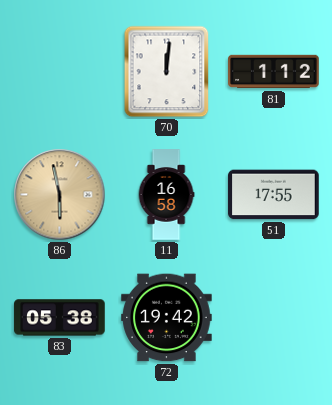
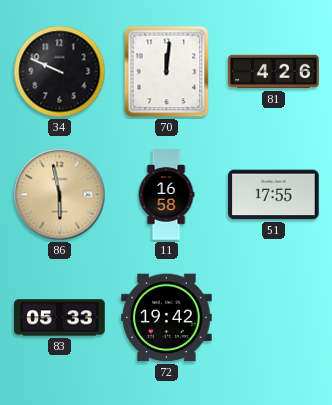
34: none -> 9:49
81: 1:12 -> 4:26
83: 05:38 -> 05:33
